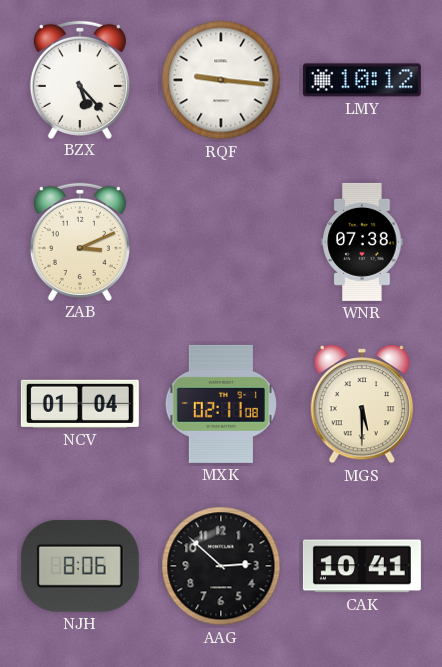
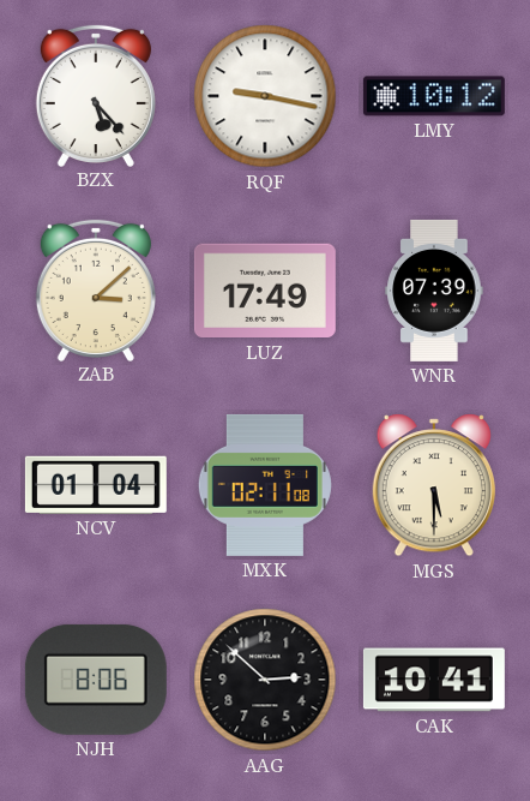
RQF: 9:16 -> 9:17
ZAB: 3:11 -> 3:08
LUZ: none -> 17:49
WNR: 07:38 -> 07:39
